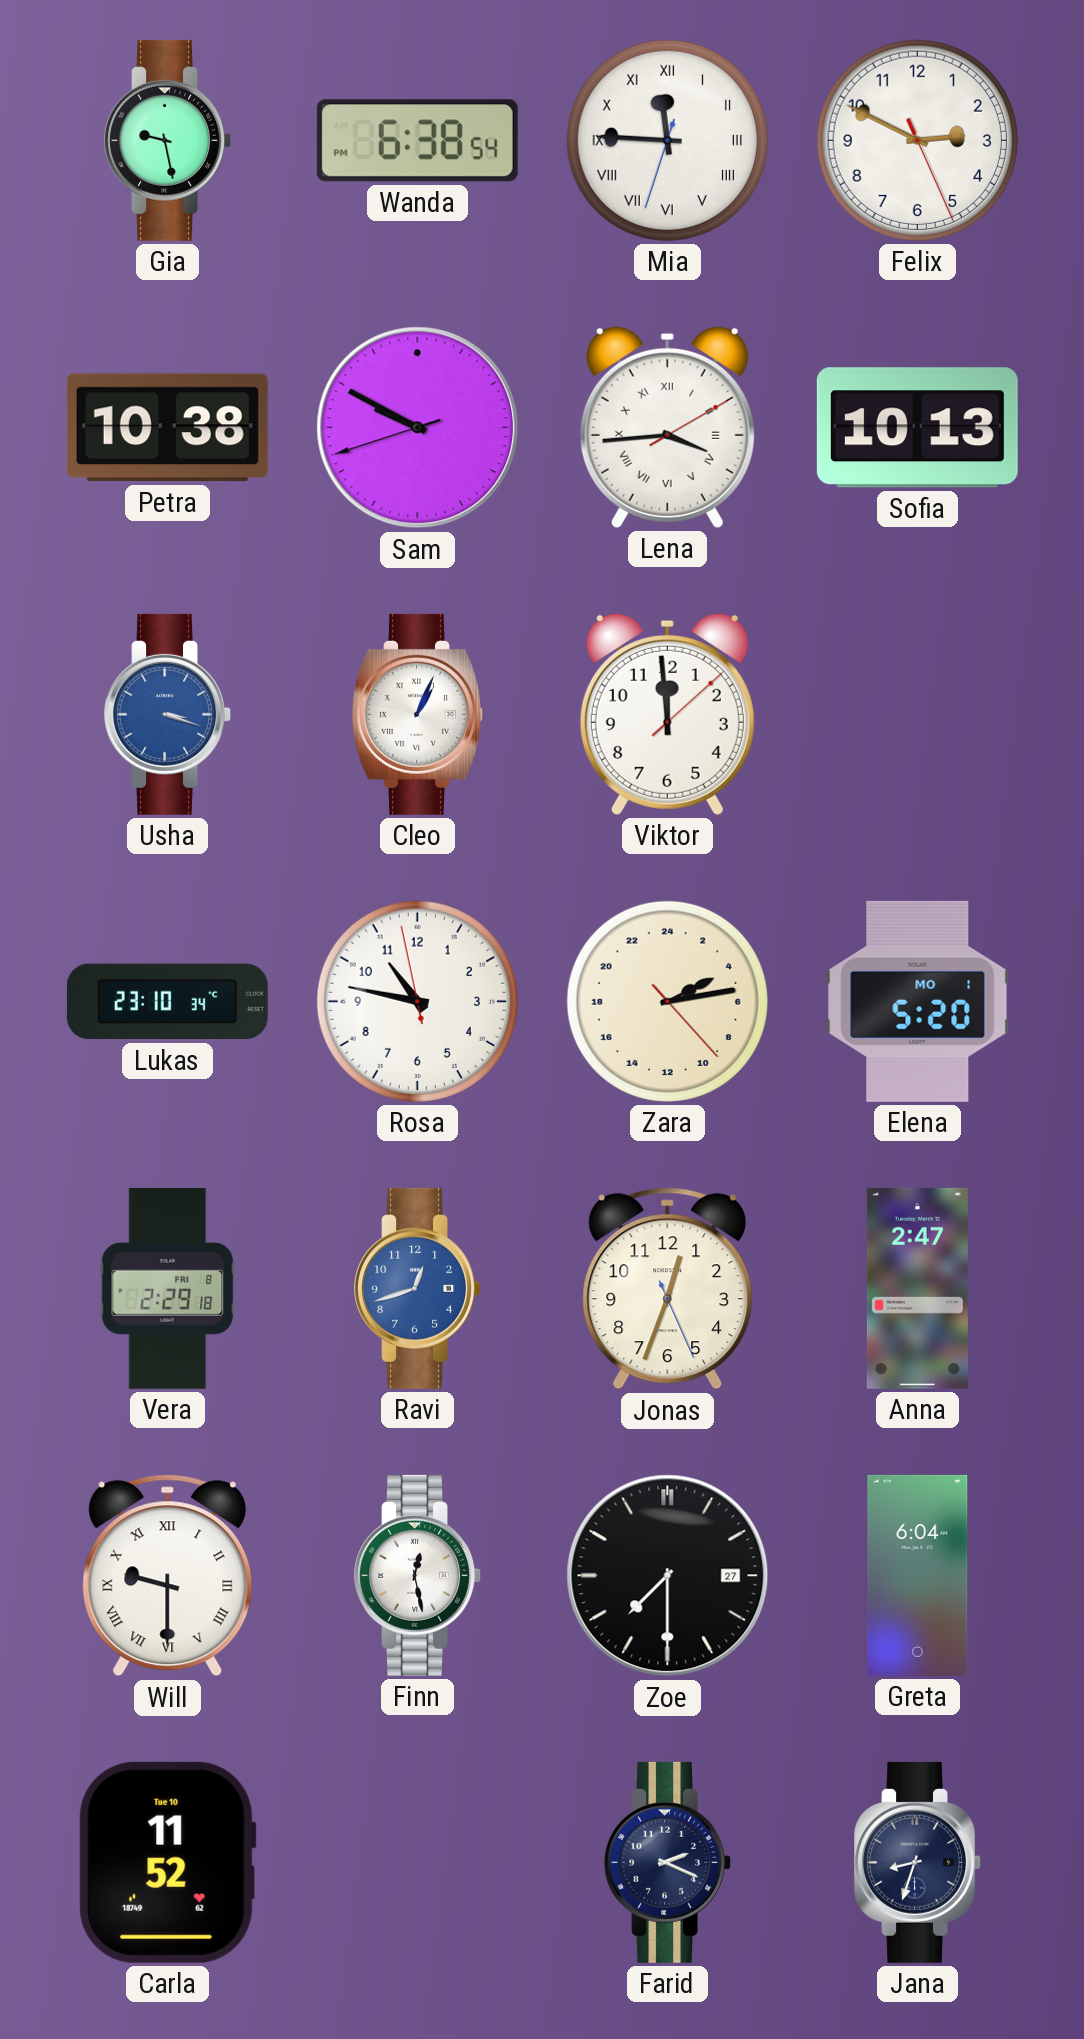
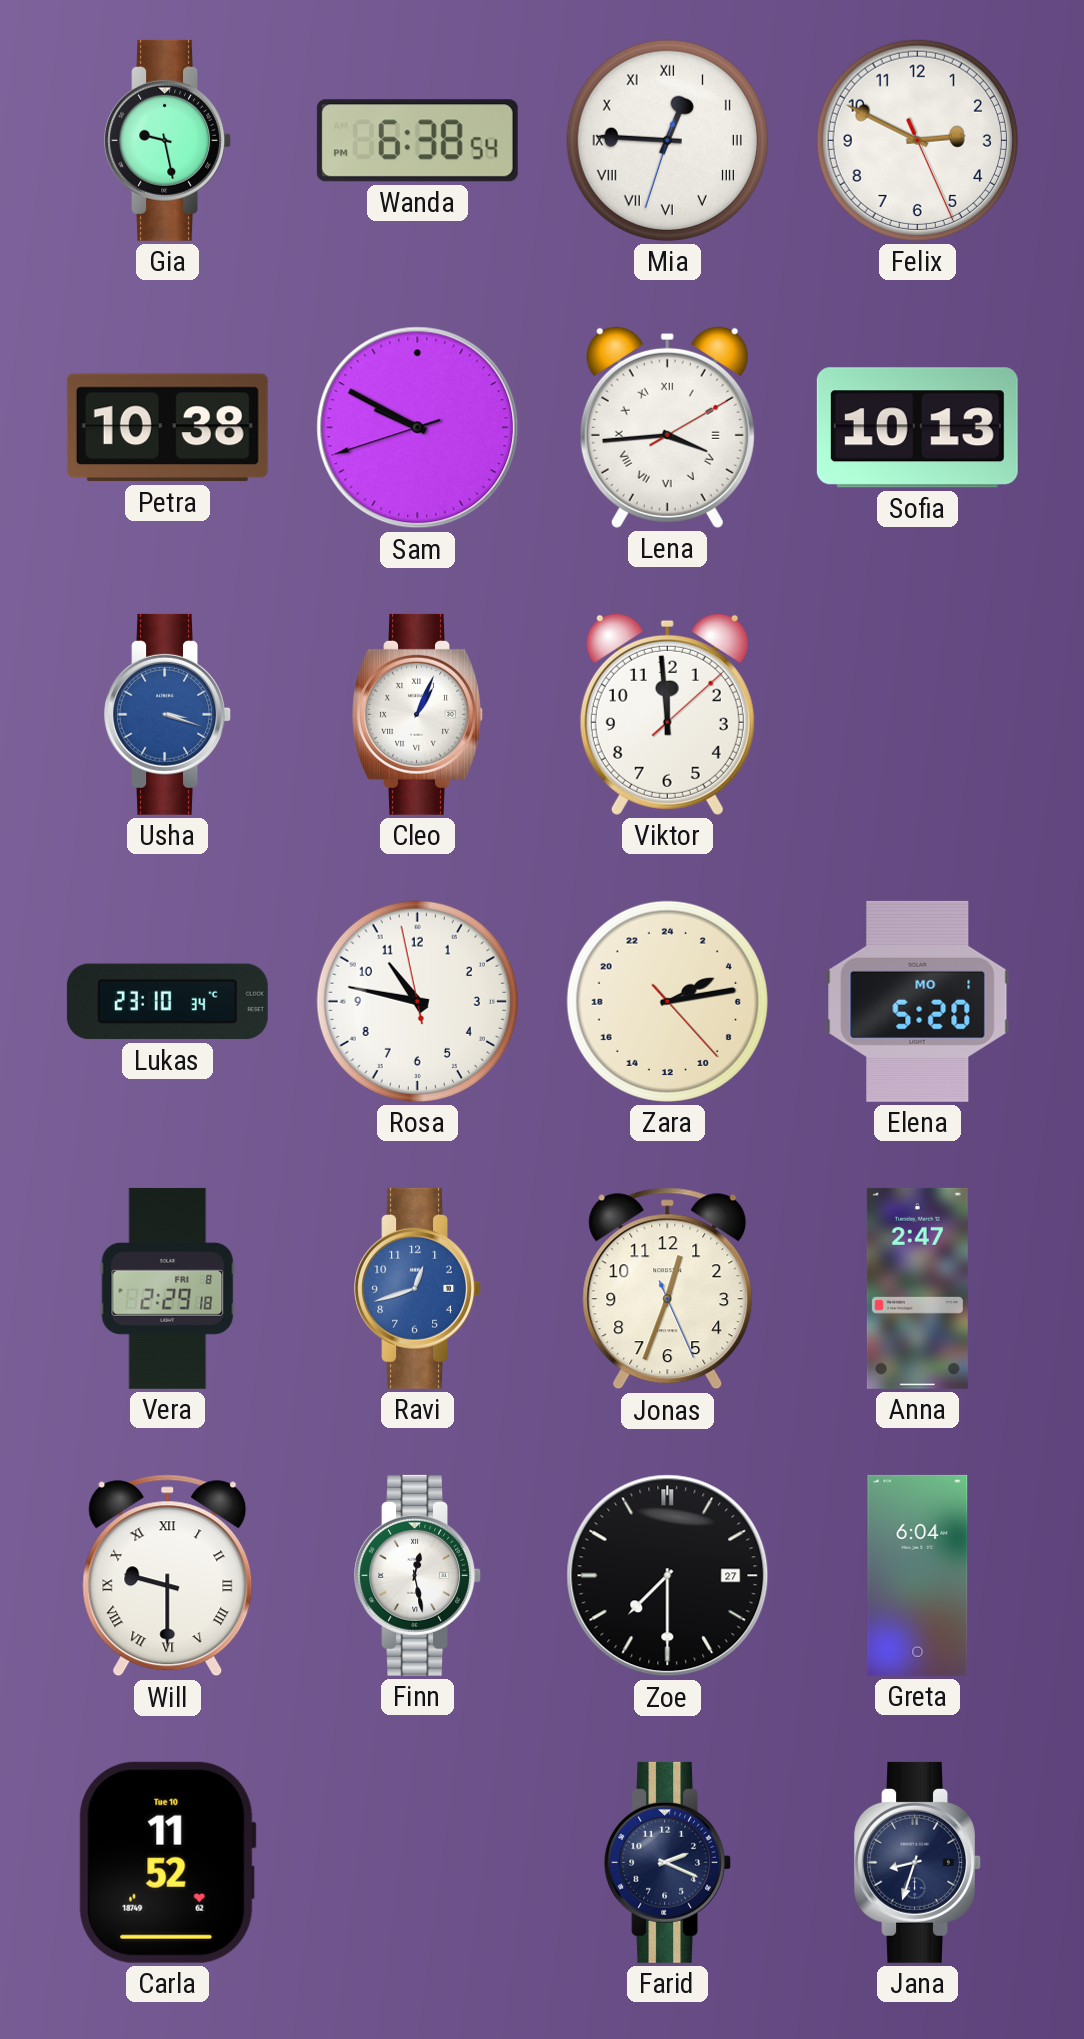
Mia: 11:45 -> 12:45
